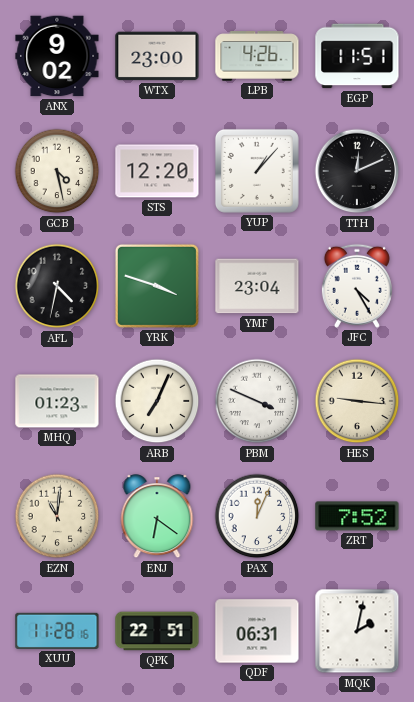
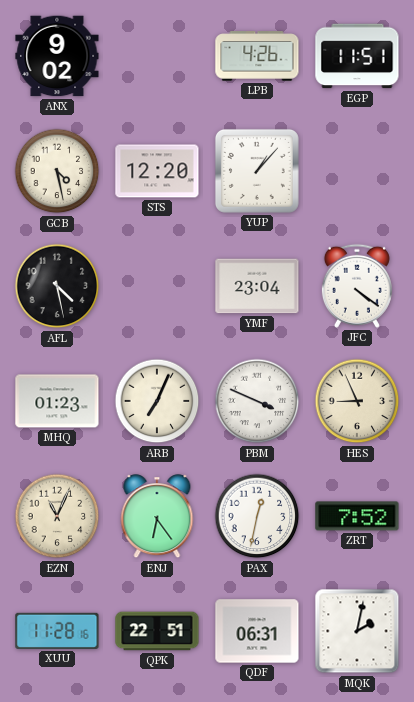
WTX: 23:00 -> none
TTH: 12:11 -> none
AFL: 4:32 -> 4:28
YRK: 3:48 -> none
JFC: 4:25 -> 4:21
HES: 9:16 -> 8:56
EZN: 11:01 -> 11:04
ENJ: 6:21 -> 6:24
PAX: 12:04 -> 12:32
